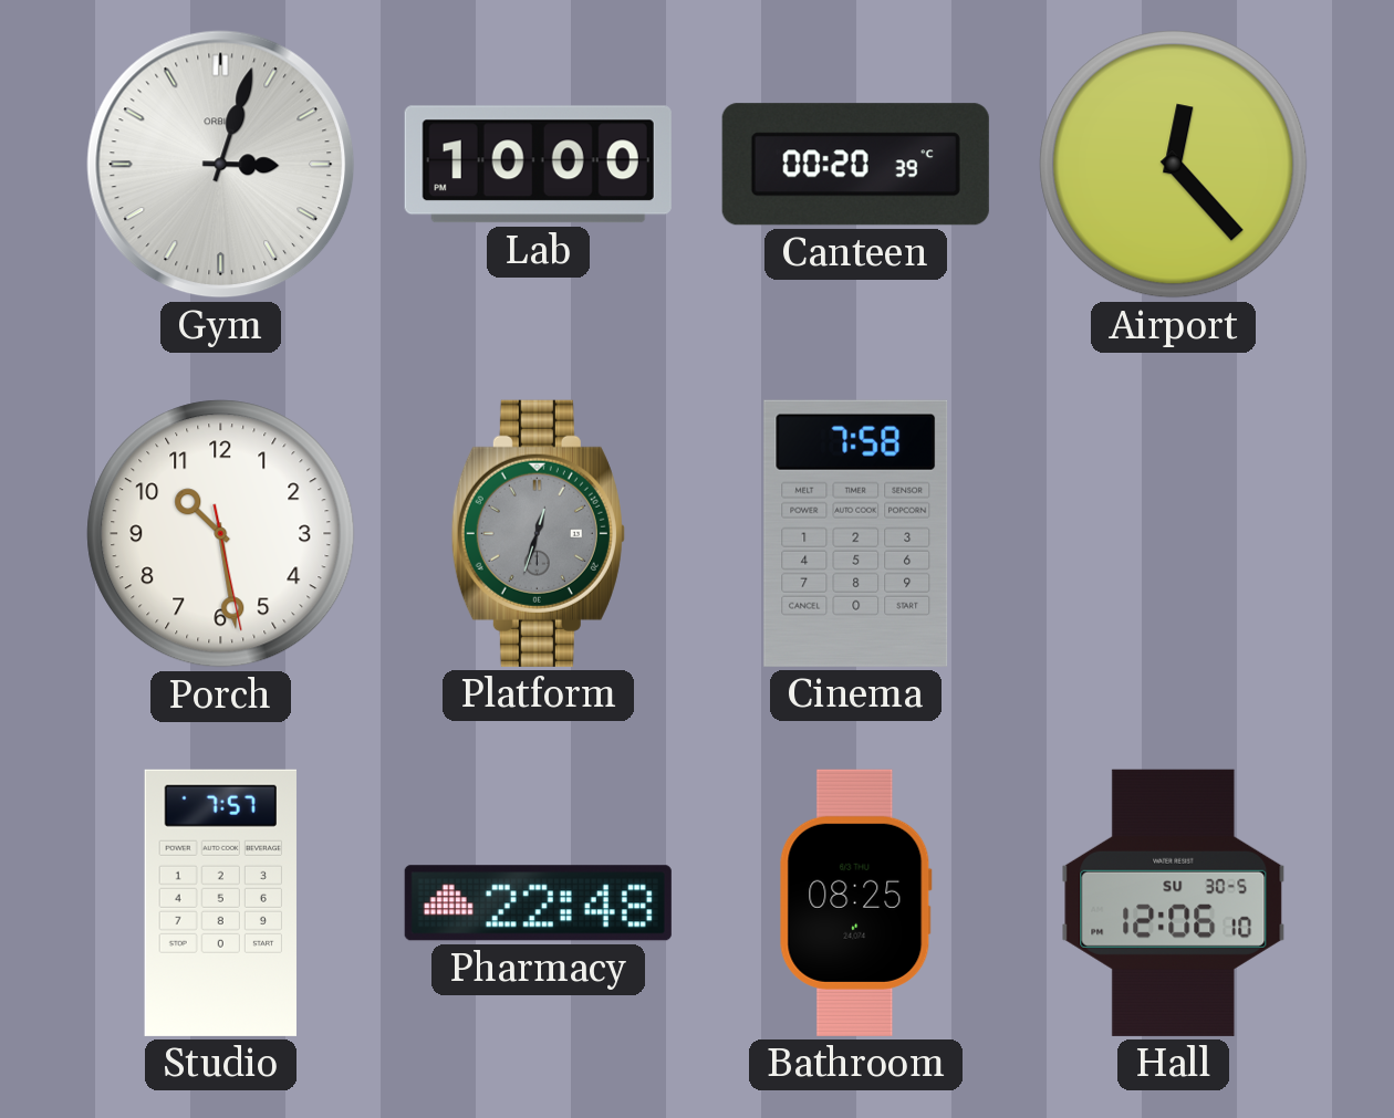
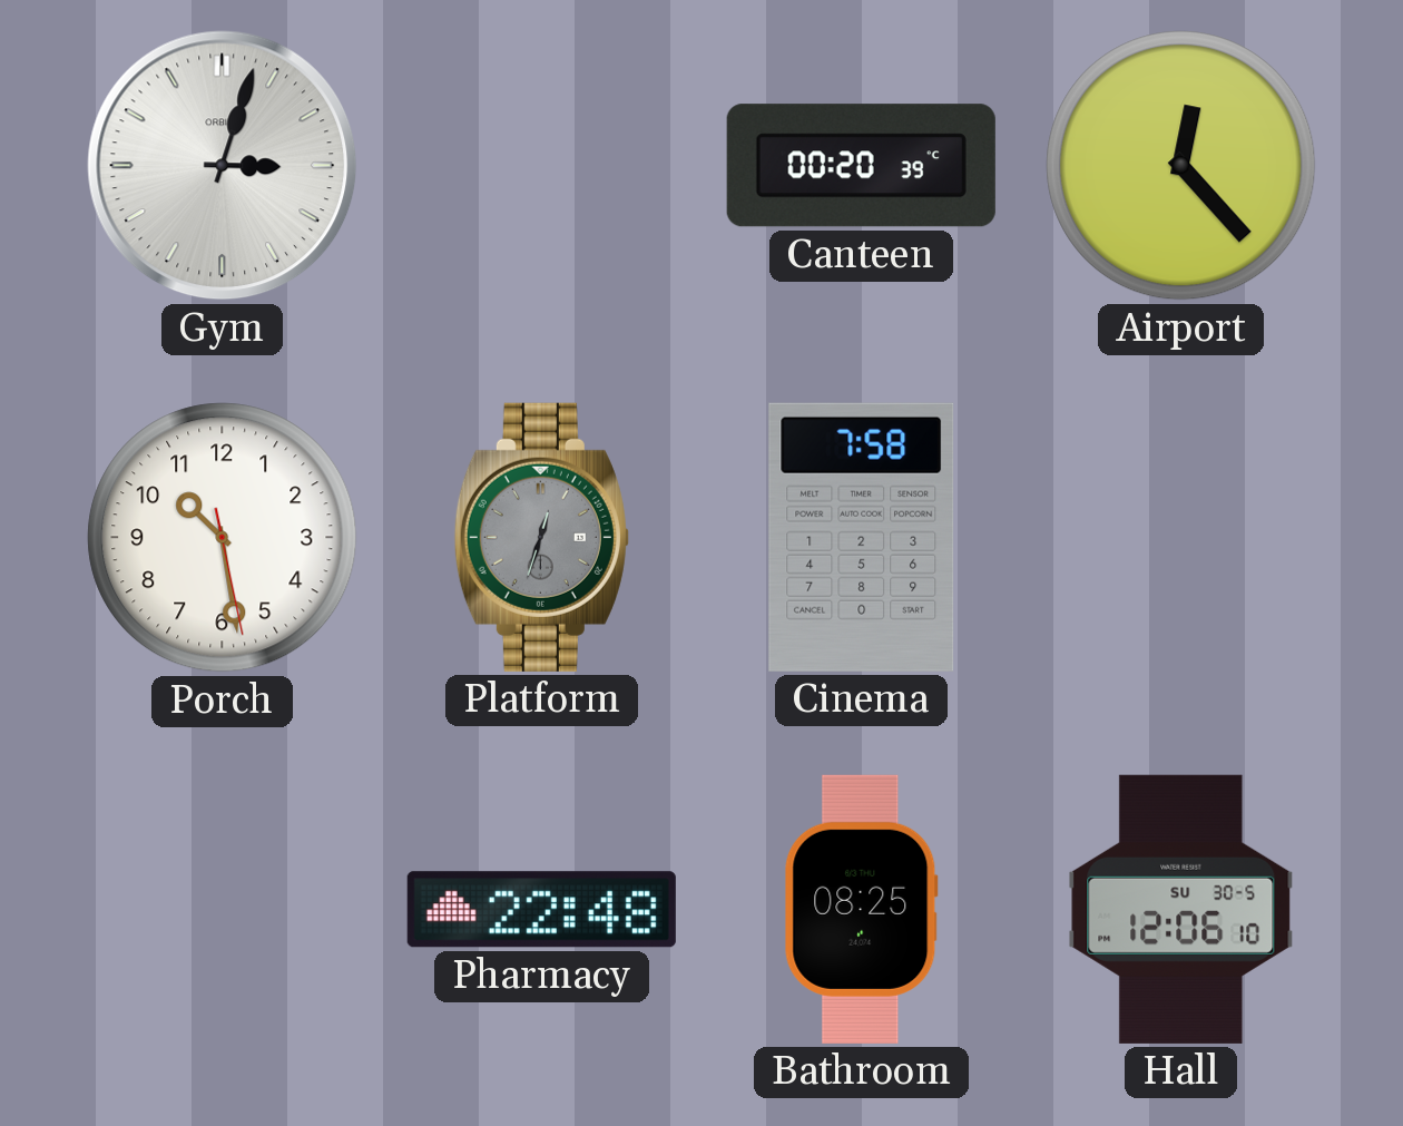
Lab: 10:00 -> none
Studio: 7:57 -> none
